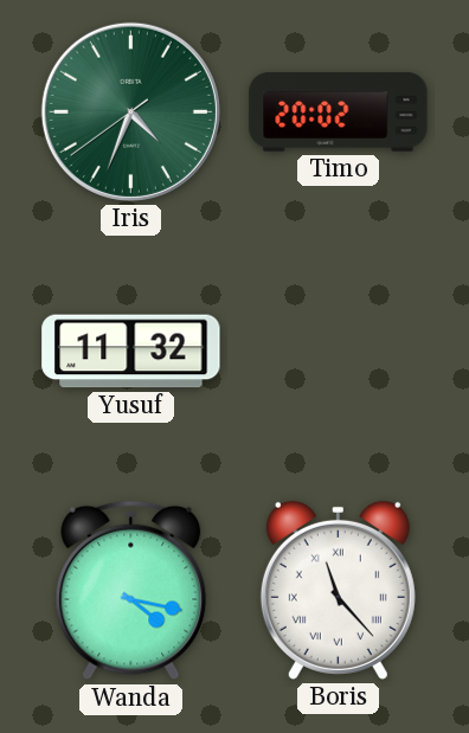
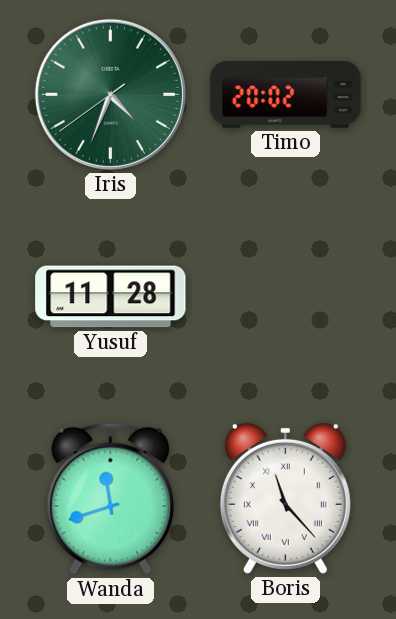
Yusuf: 11:32 -> 11:28
Wanda: 4:17 -> 11:42
